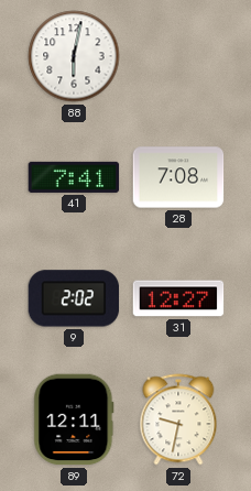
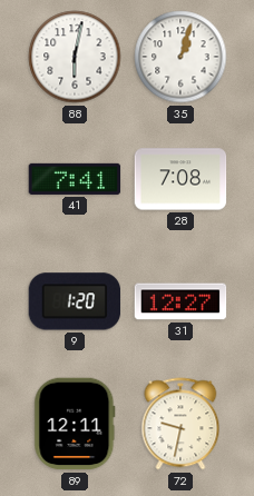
35: none -> 1:03
9: 2:02 -> 1:20
